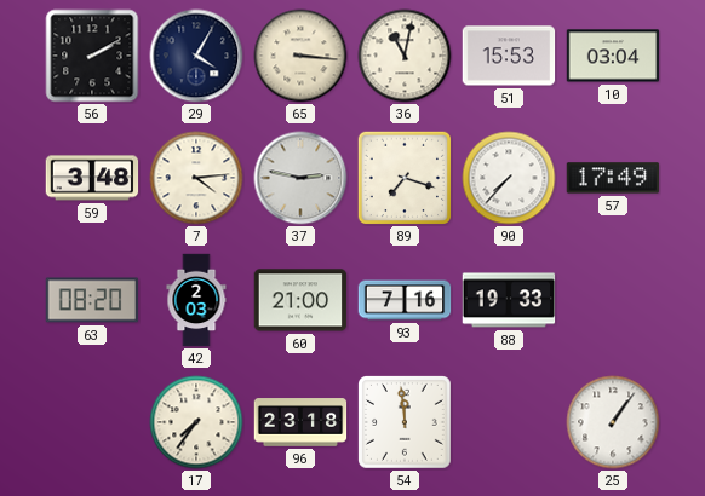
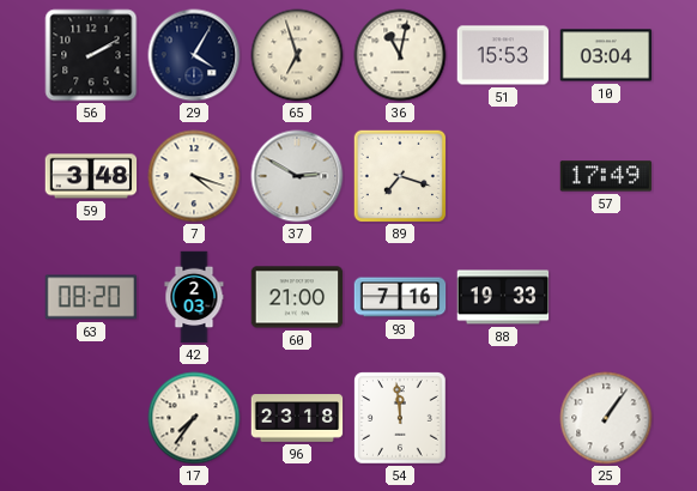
65: 3:16 -> 6:57
7: 4:14 -> 4:18
37: 2:47 -> 2:50
90: 7:37 -> none
